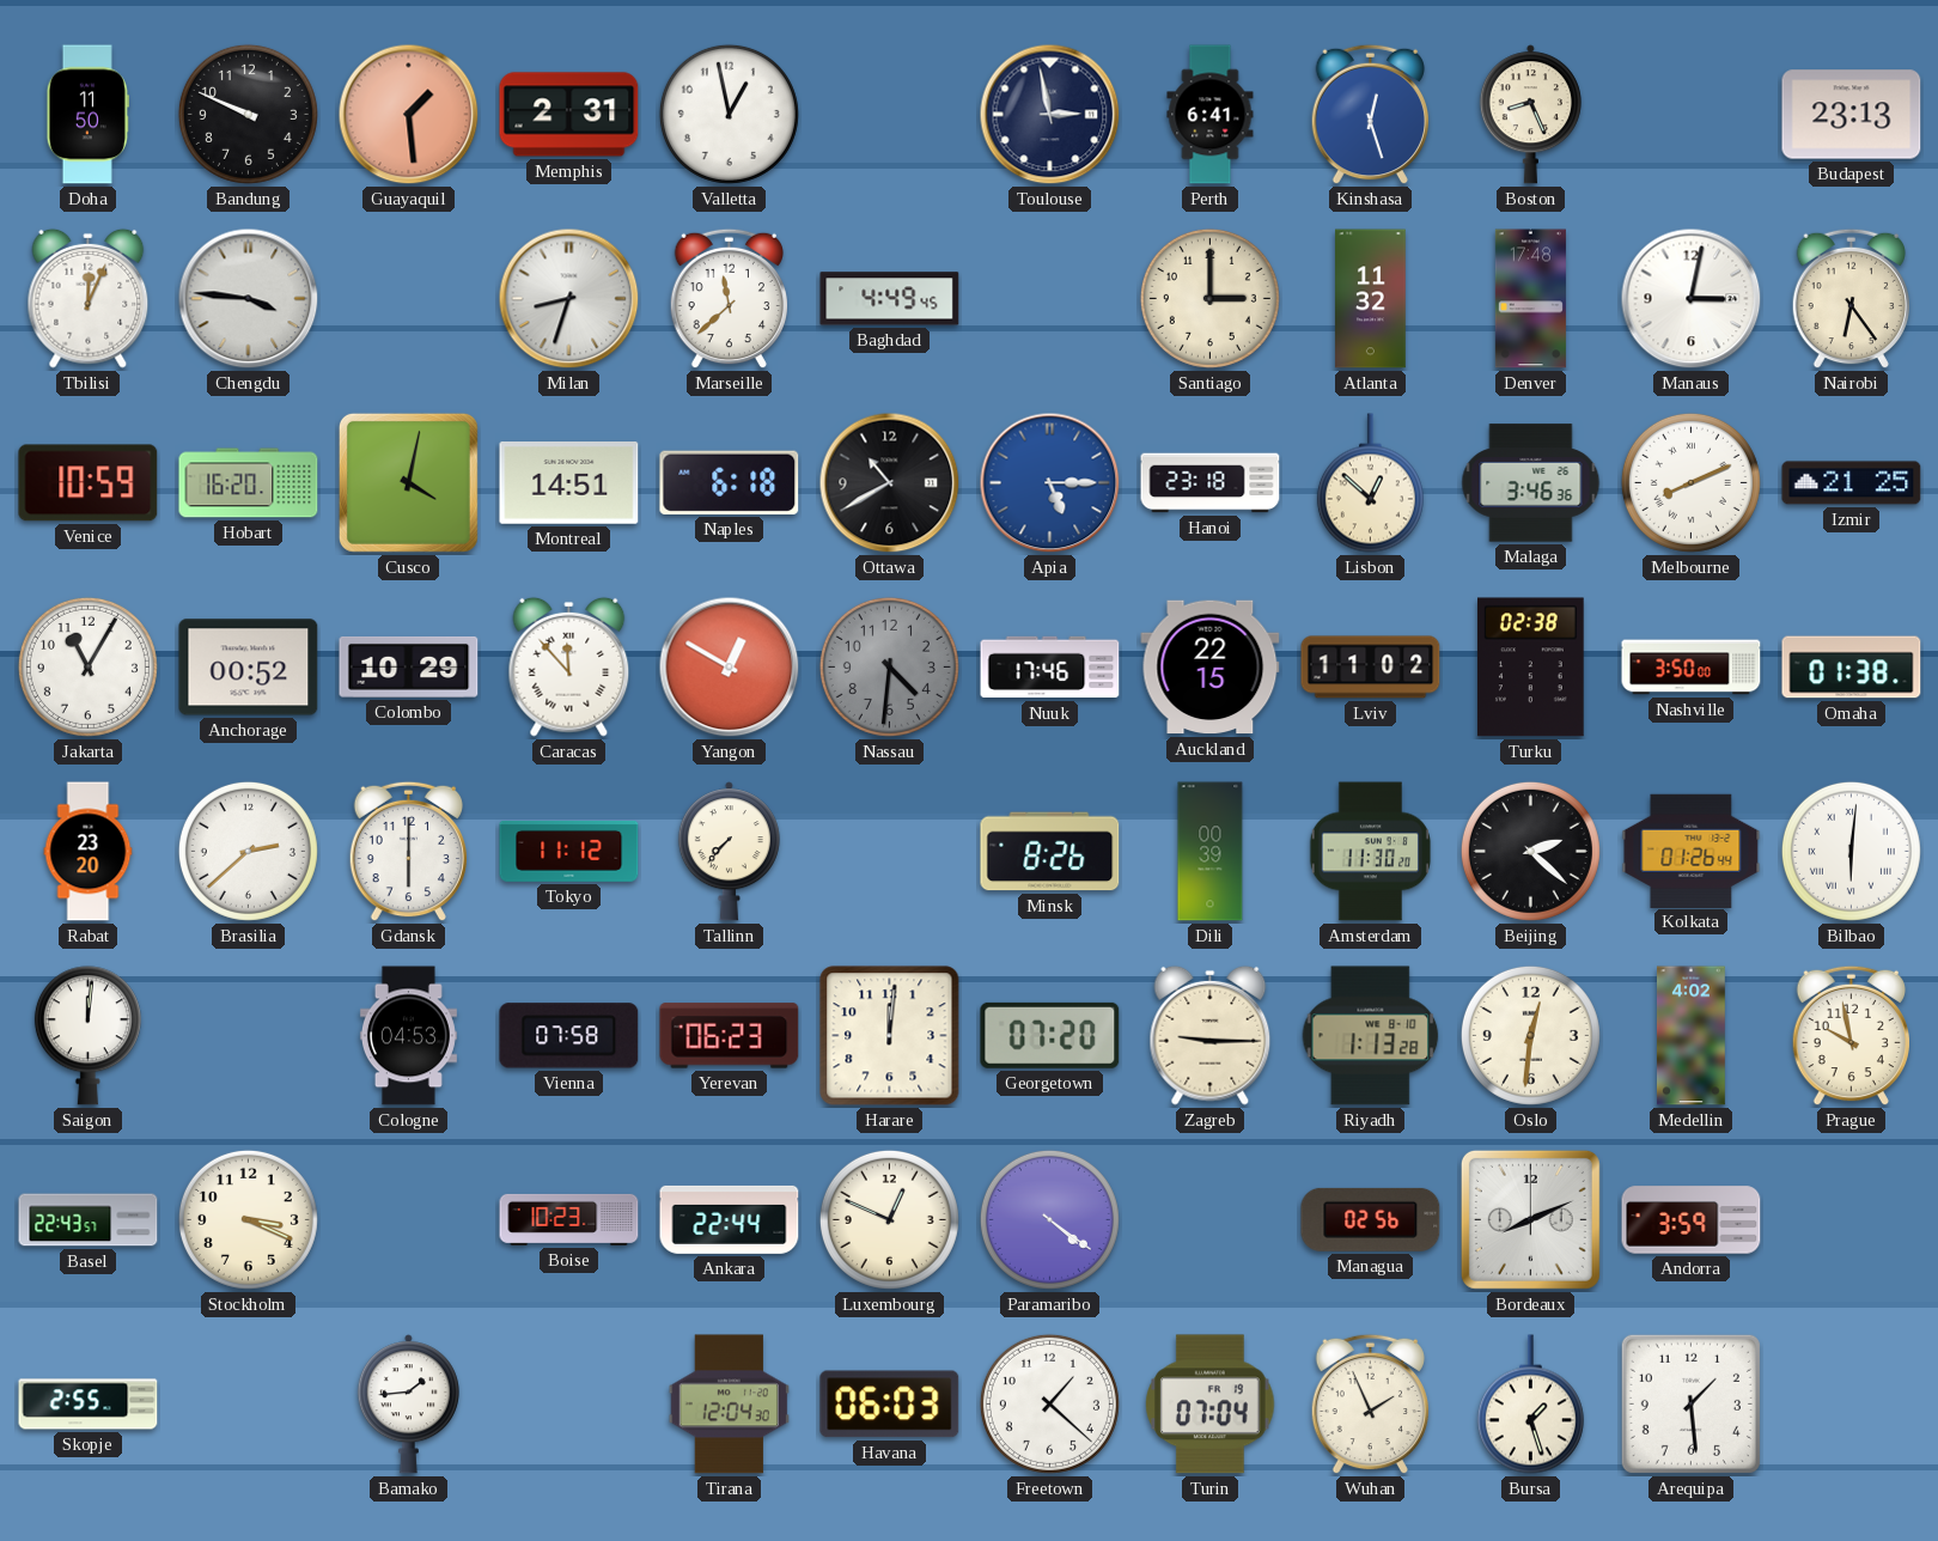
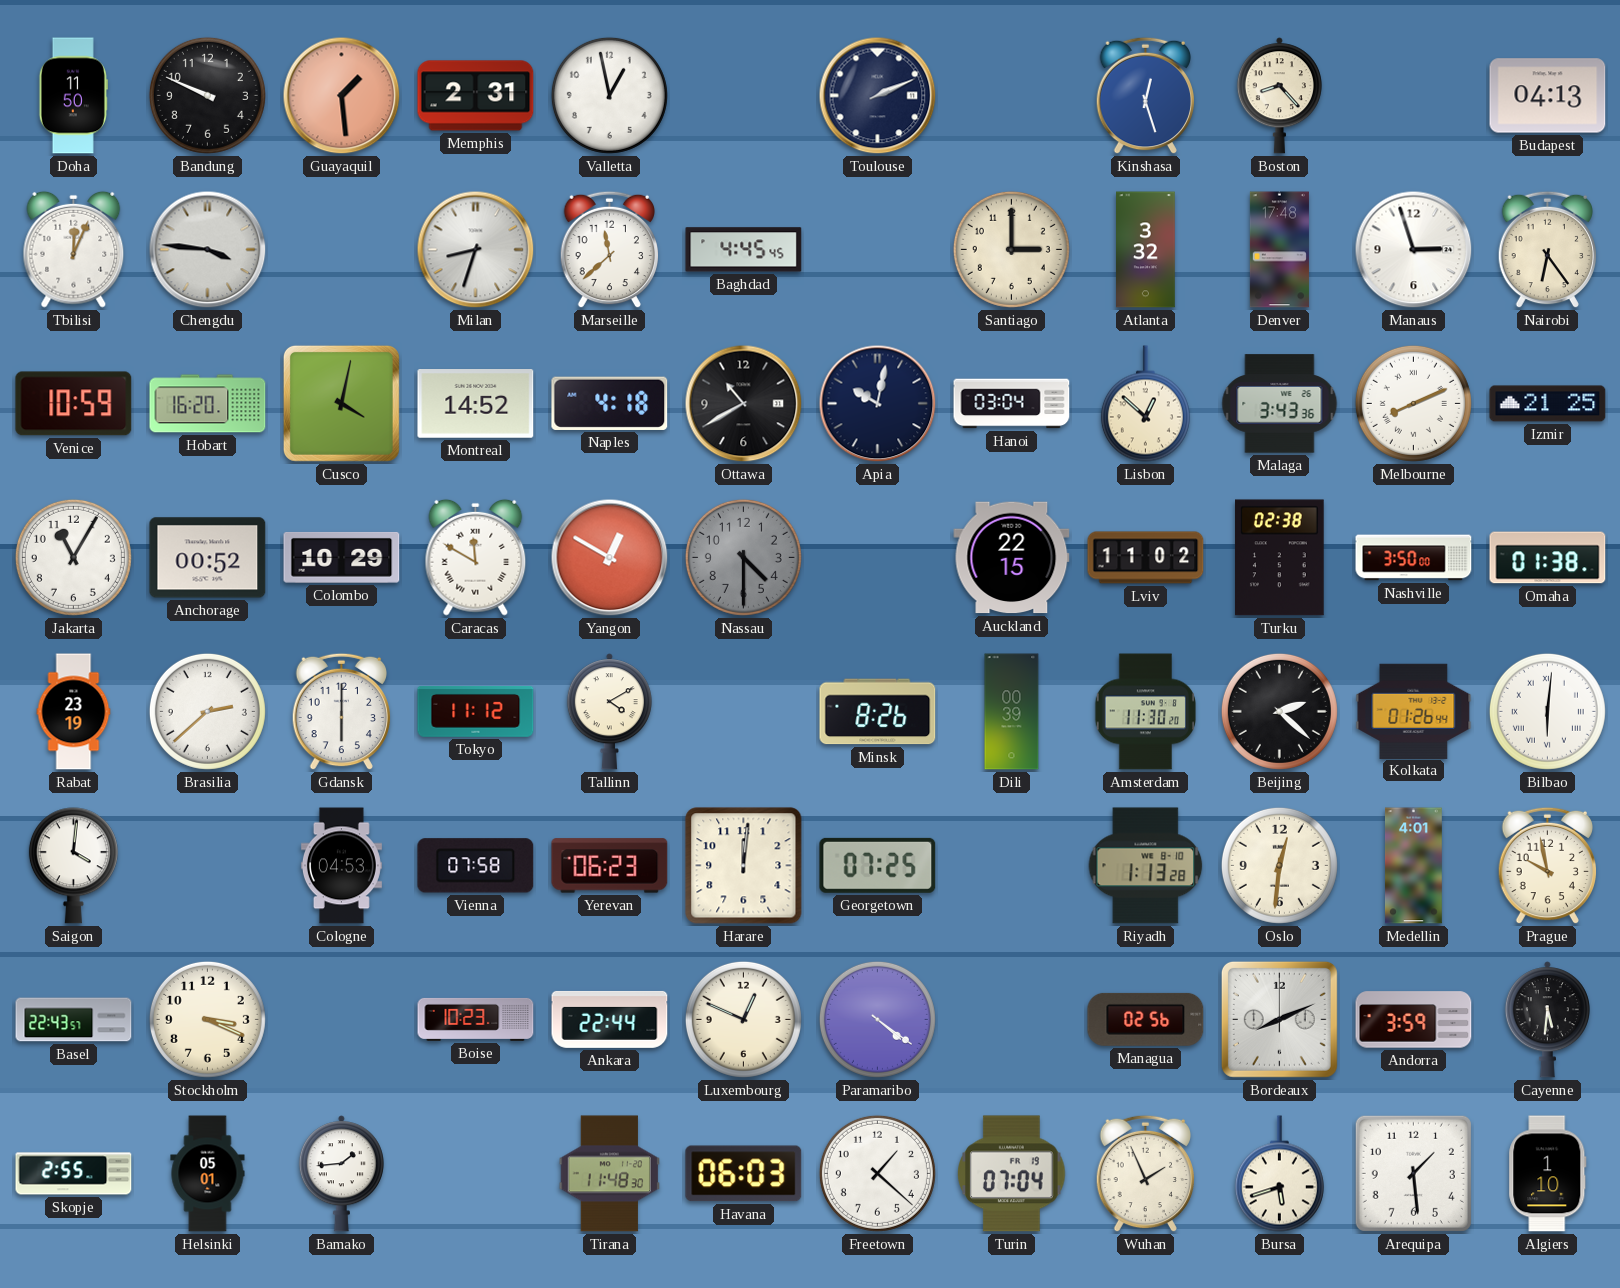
Toulouse: 2:58 -> 2:11
Perth: 6:41 -> none
Boston: 8:26 -> 8:23
Budapest: 23:13 -> 04:13
Baghdad: 4:49 -> 4:45
Atlanta: 11:32 -> 3:32
Manaus: 3:02 -> 2:57
Montreal: 14:51 -> 14:52
Naples: 6:18 -> 4:18
Apia: 5:15 -> 10:02
Apia dial: blue -> navy
Hanoi: 23:18 -> 03:04
Malaga: 3:46 -> 3:43
Caracas: 11:53 -> 11:50
Nassau: 4:31 -> 4:30
Nuuk: 17:46 -> none
Rabat: 23:20 -> 23:19
Tallinn: 7:37 -> 4:10
Saigon: 12:01 -> 4:01
Georgetown: 07:20 -> 07:25
Zagreb: 9:15 -> none
Medellin: 4:02 -> 4:01
Cayenne: none -> 5:31
Helsinki: none -> 05:01
Tirana: 12:04 -> 11:48
Bursa: 1:27 -> 5:42
Algiers: none -> 1:10
